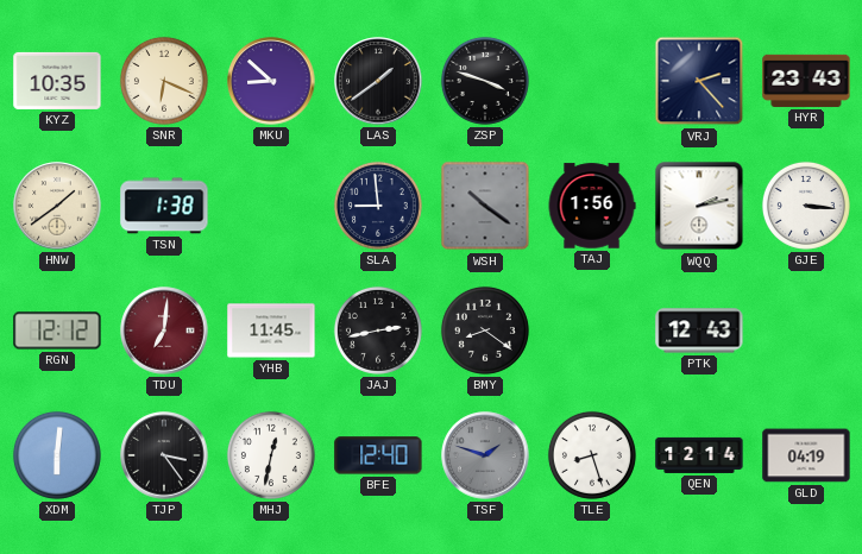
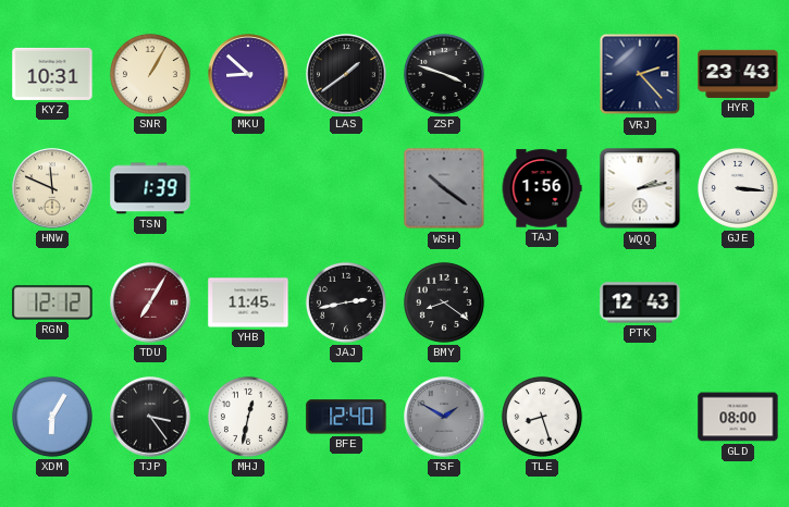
KYZ: 10:35 -> 10:31
SNR: 6:19 -> 1:05
HNW: 1:39 -> 11:49
TSN: 1:38 -> 1:39
SLA: 8:59 -> none
TDU: 7:01 -> 7:05
XDM: 6:01 -> 6:05
TSF: 1:48 -> 1:50
QEN: 12:14 -> none
GLD: 04:19 -> 08:00
